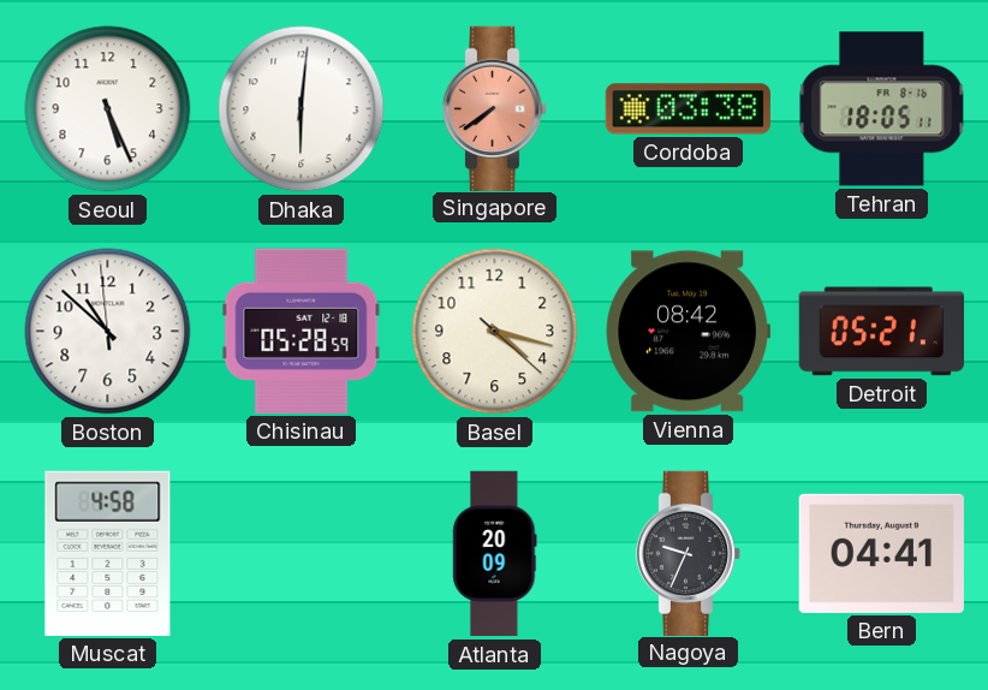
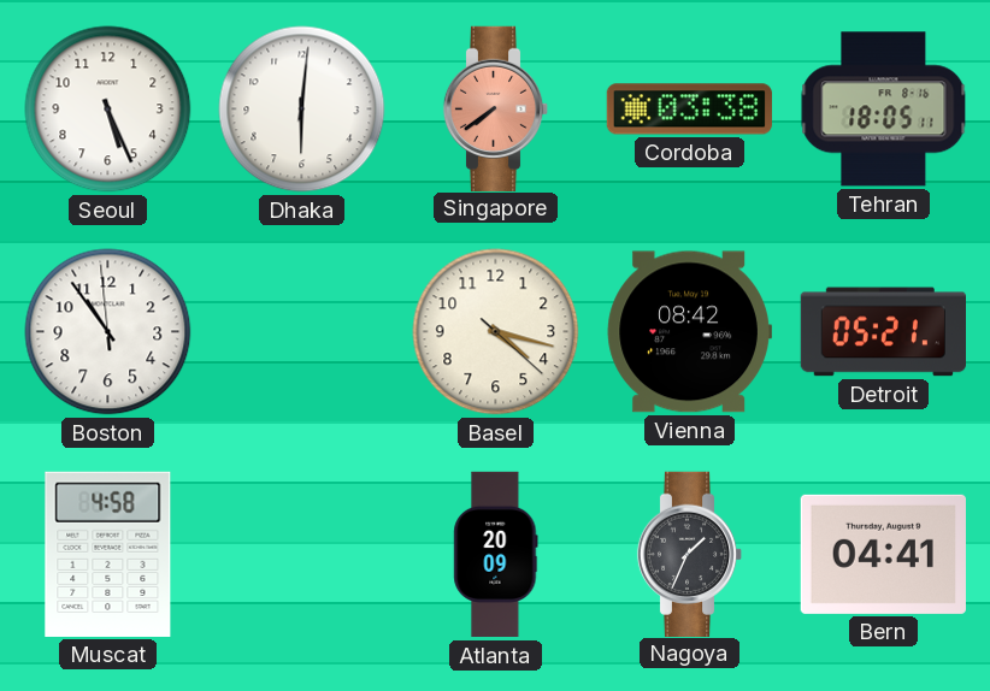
Boston: 10:51 -> 10:53
Chisinau: 05:28 -> none
Nagoya: 9:34 -> 1:34
